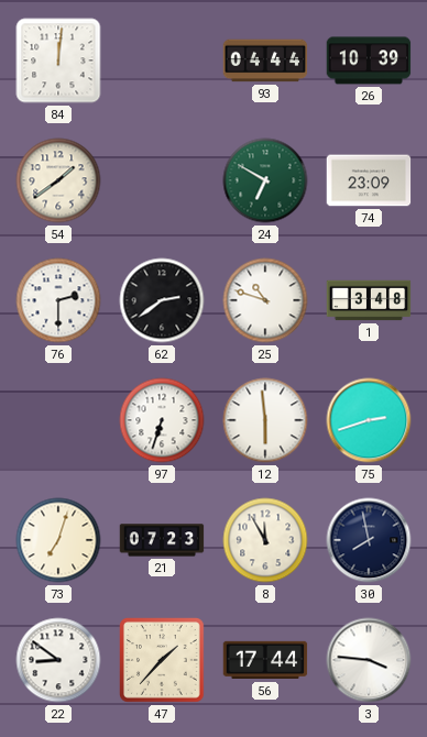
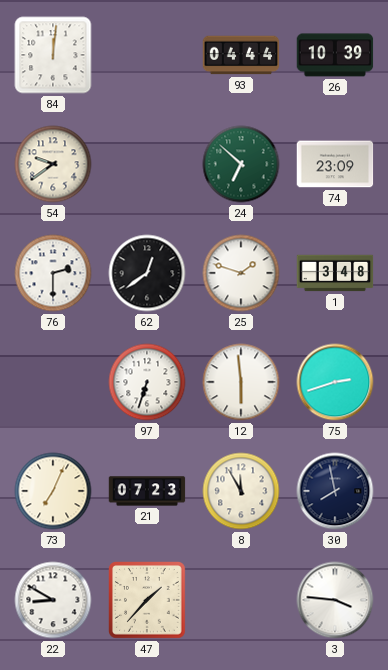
54: 1:39 -> 9:39
24: 6:50 -> 6:52
62: 2:39 -> 12:39
25: 10:48 -> 1:48
73: 7:03 -> 7:04
22: 8:51 -> 8:50
56: 17:44 -> none
